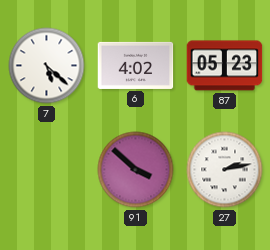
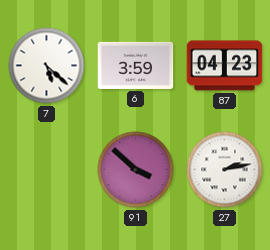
6: 4:02 -> 3:59
87: 05:23 -> 04:23
